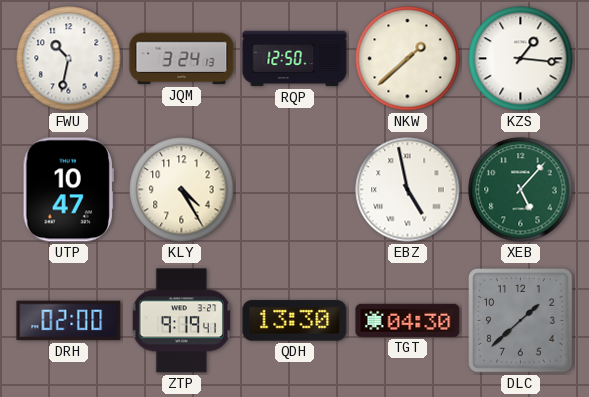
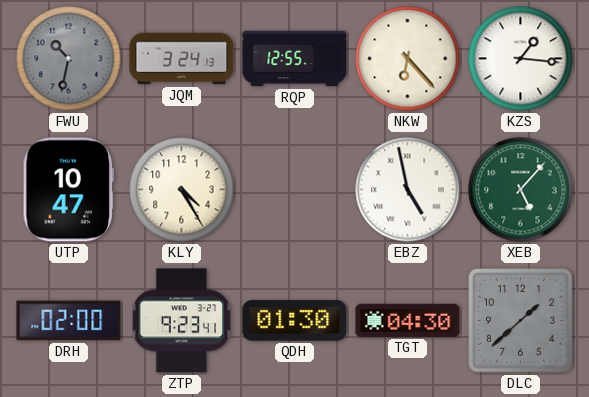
FWU dial: white -> grey
RQP: 12:50 -> 12:55
NKW: 1:38 -> 6:23
ZTP: 9:19 -> 9:23
QDH: 13:30 -> 01:30
